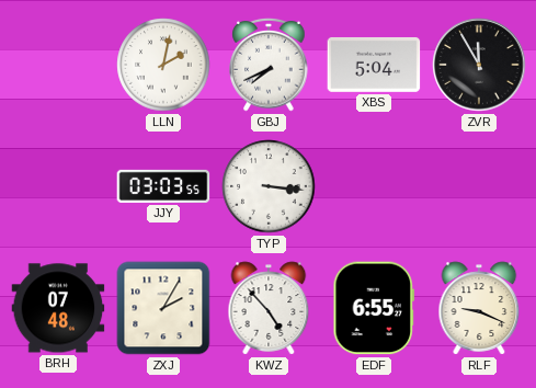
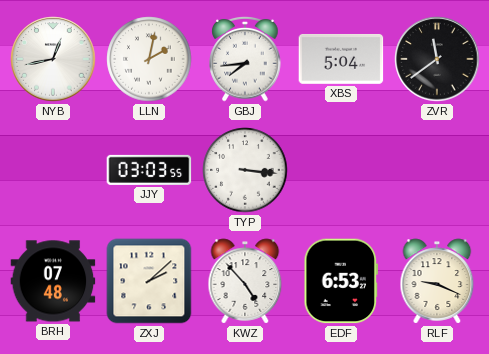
NYB: none -> 12:43
GBJ: 7:41 -> 7:44
ZVR: 11:55 -> 11:39
ZXJ: 2:05 -> 2:08
EDF: 6:55 -> 6:53
